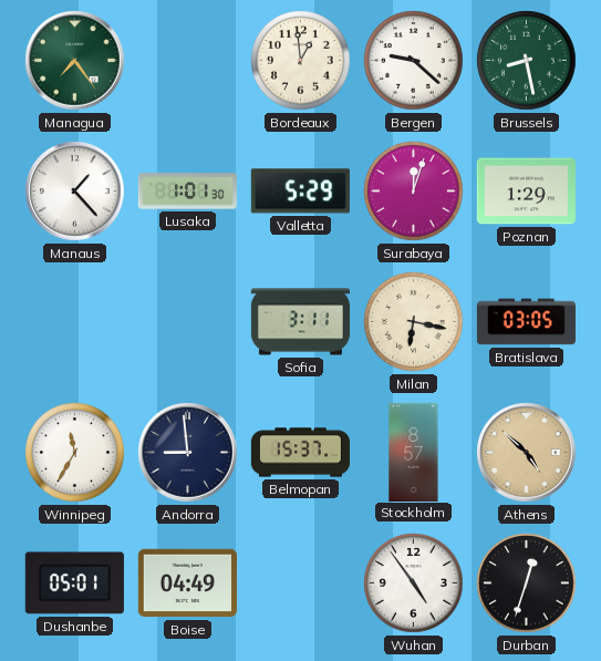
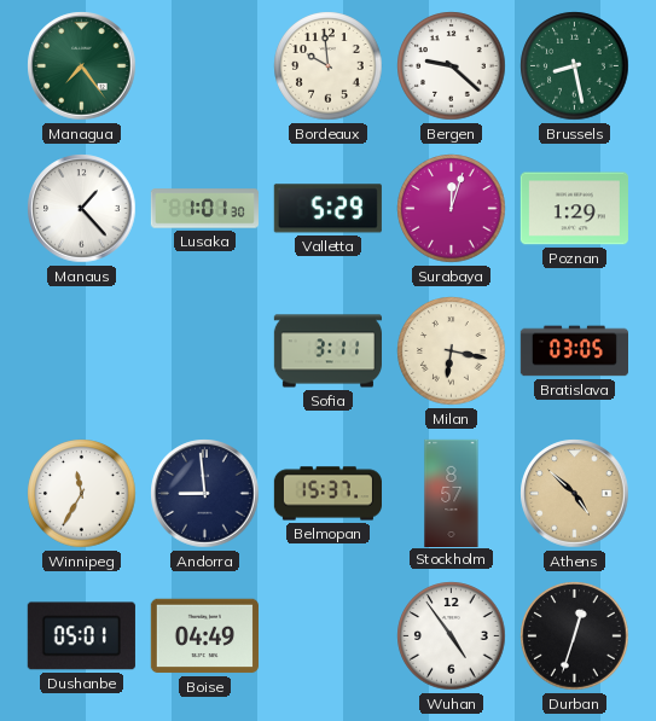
Bordeaux: 12:59 -> 9:59
